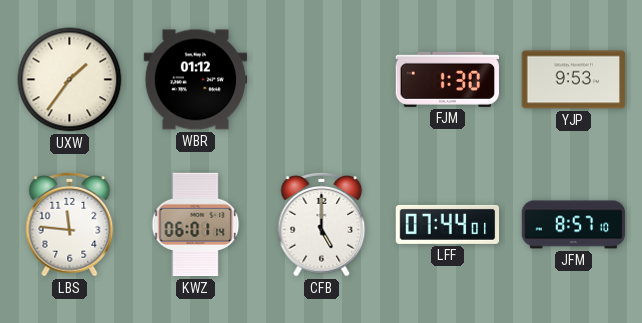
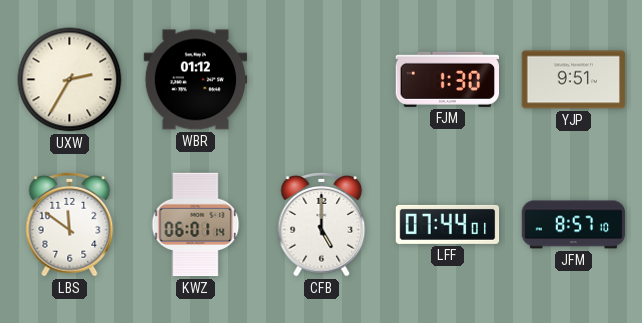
UXW: 1:36 -> 2:35
YJP: 9:53 -> 9:51
LBS: 11:46 -> 11:51
